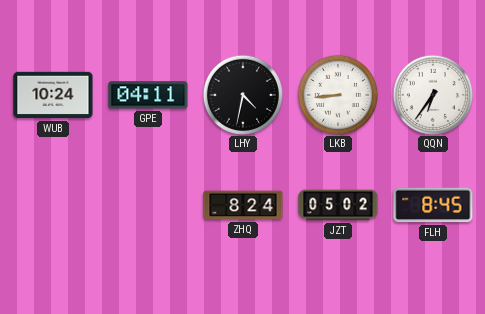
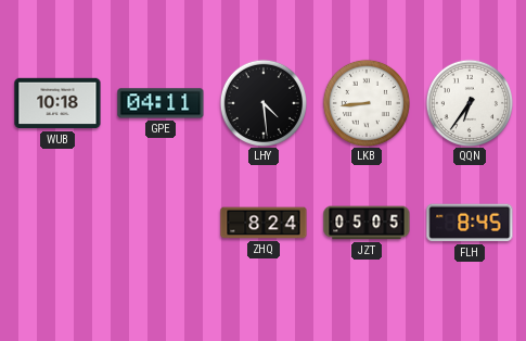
WUB: 10:24 -> 10:18
LHY: 4:32 -> 4:29
JZT: 05:02 -> 05:05
